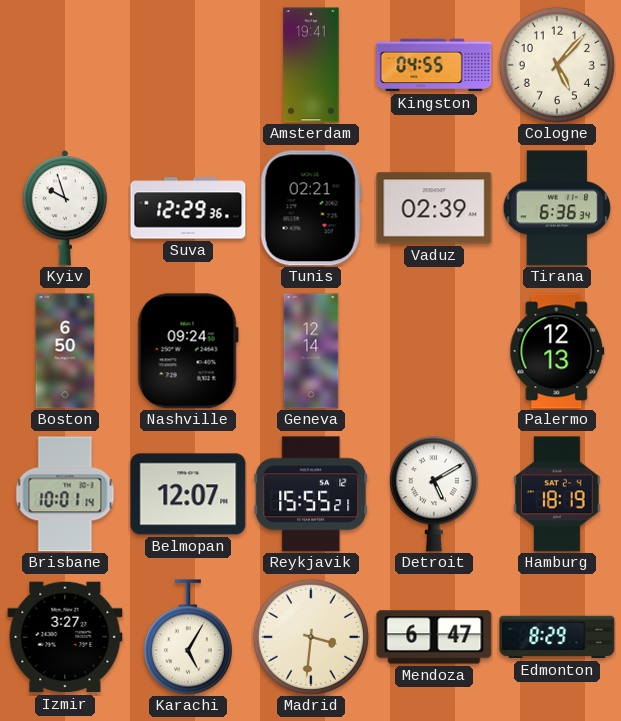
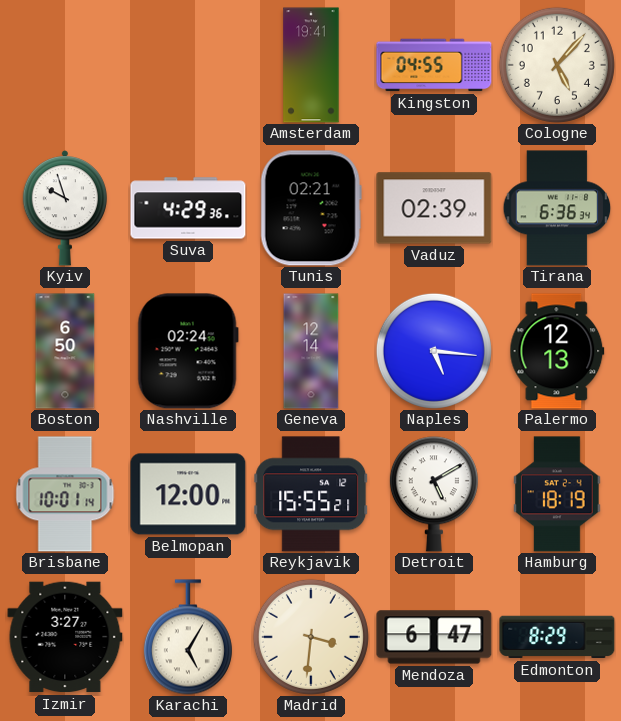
Suva: 12:29 -> 4:29
Nashville: 09:24 -> 02:24
Naples: none -> 5:16
Belmopan: 12:07 -> 12:00
